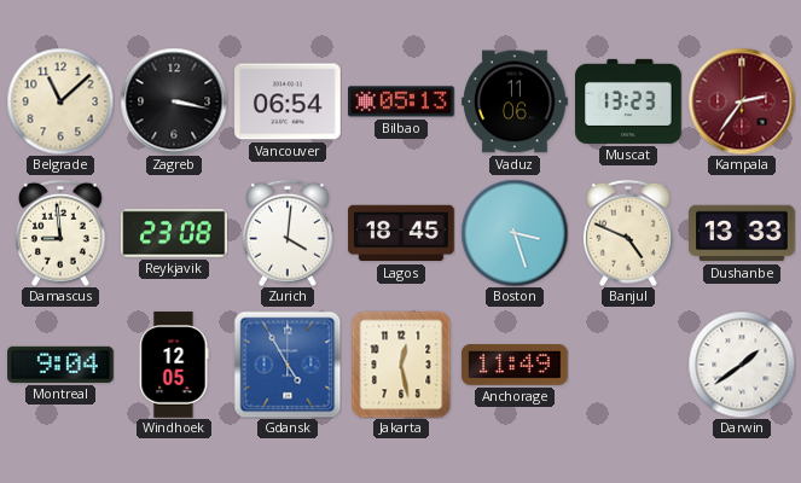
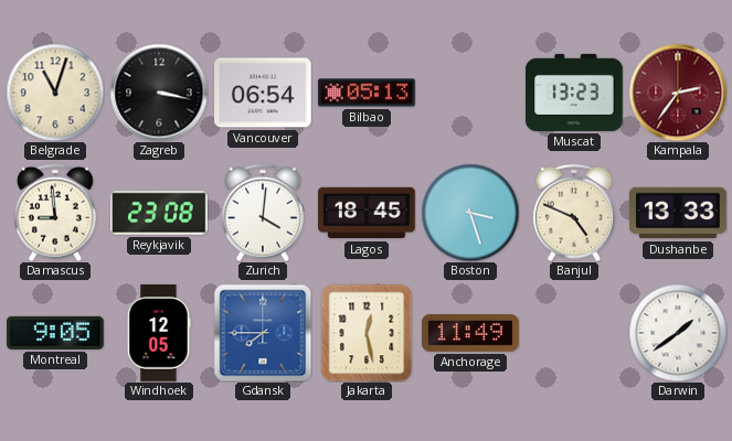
Belgrade: 11:08 -> 11:03
Vaduz: 11:06 -> none
Montreal: 9:04 -> 9:05
Gdansk: 4:55 -> 7:45
